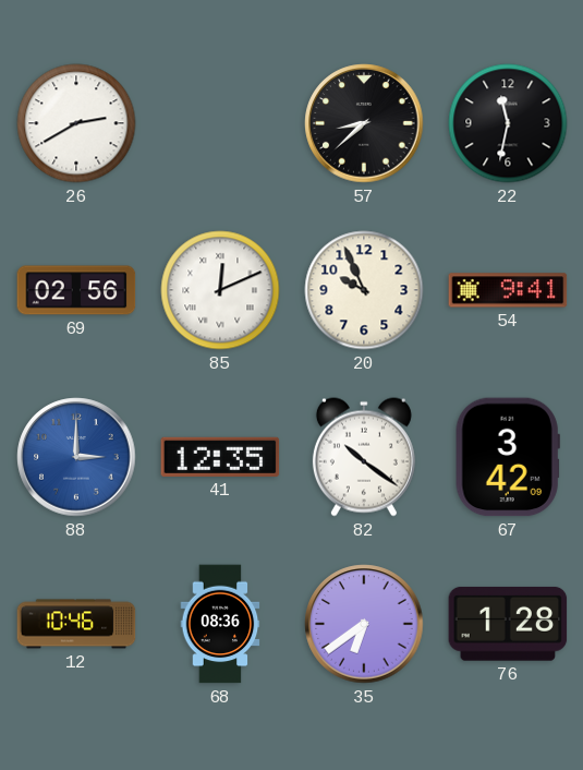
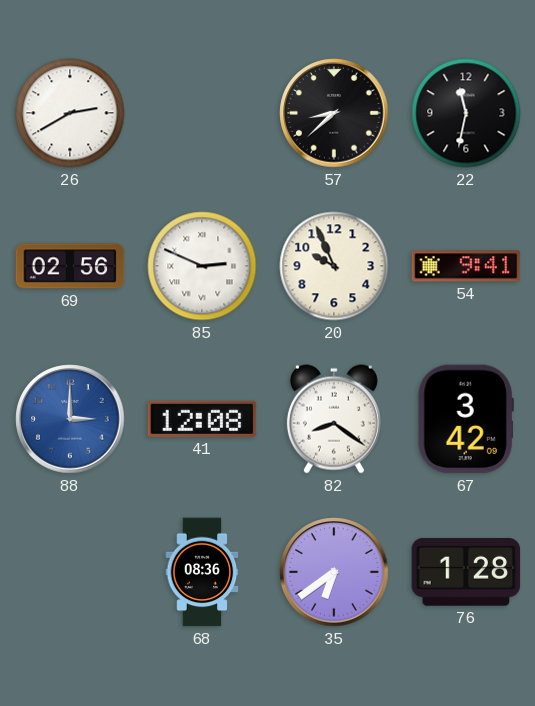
85: 12:11 -> 2:49
41: 12:35 -> 12:08
82: 10:21 -> 8:21
12: 10:46 -> none
